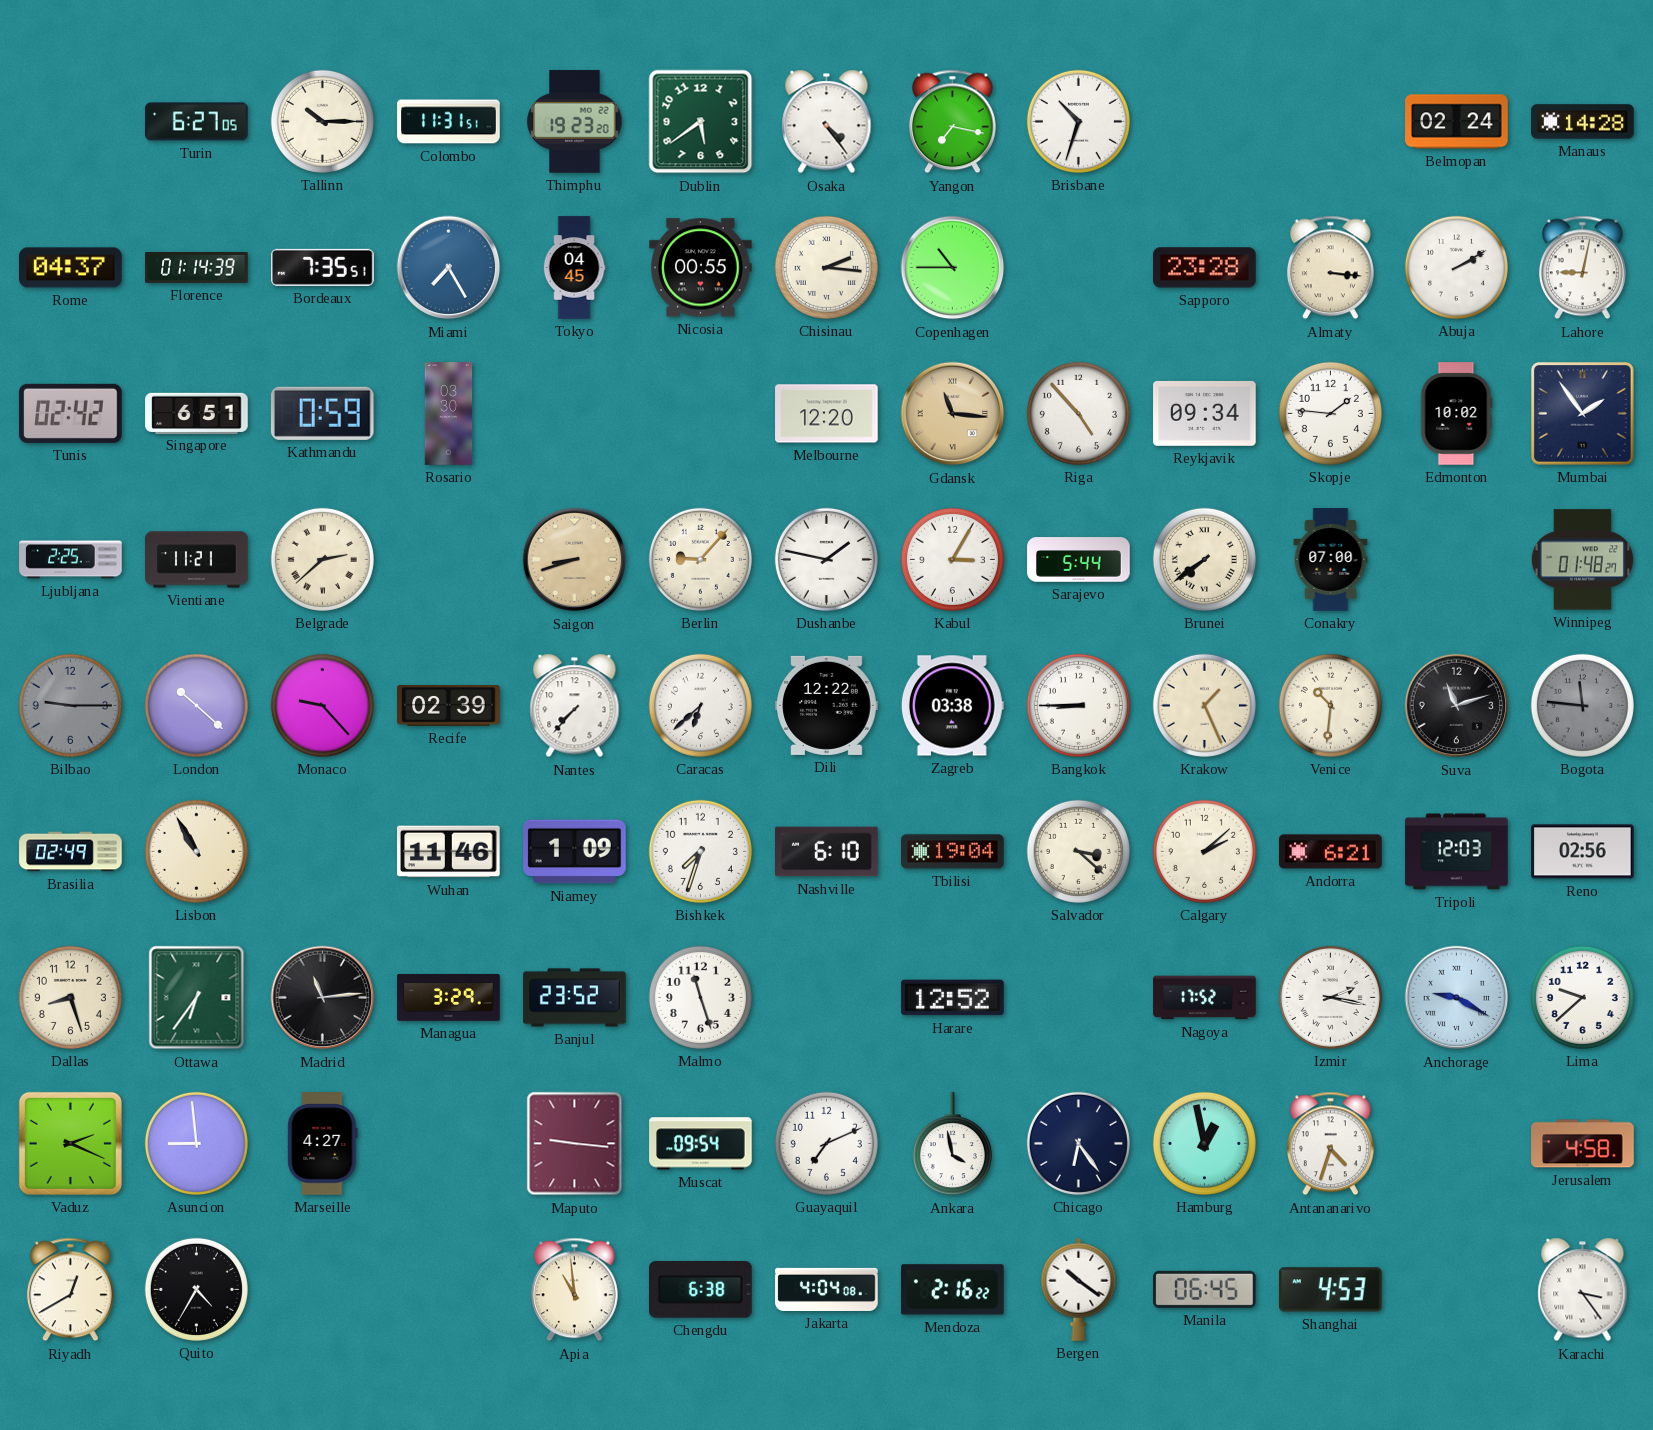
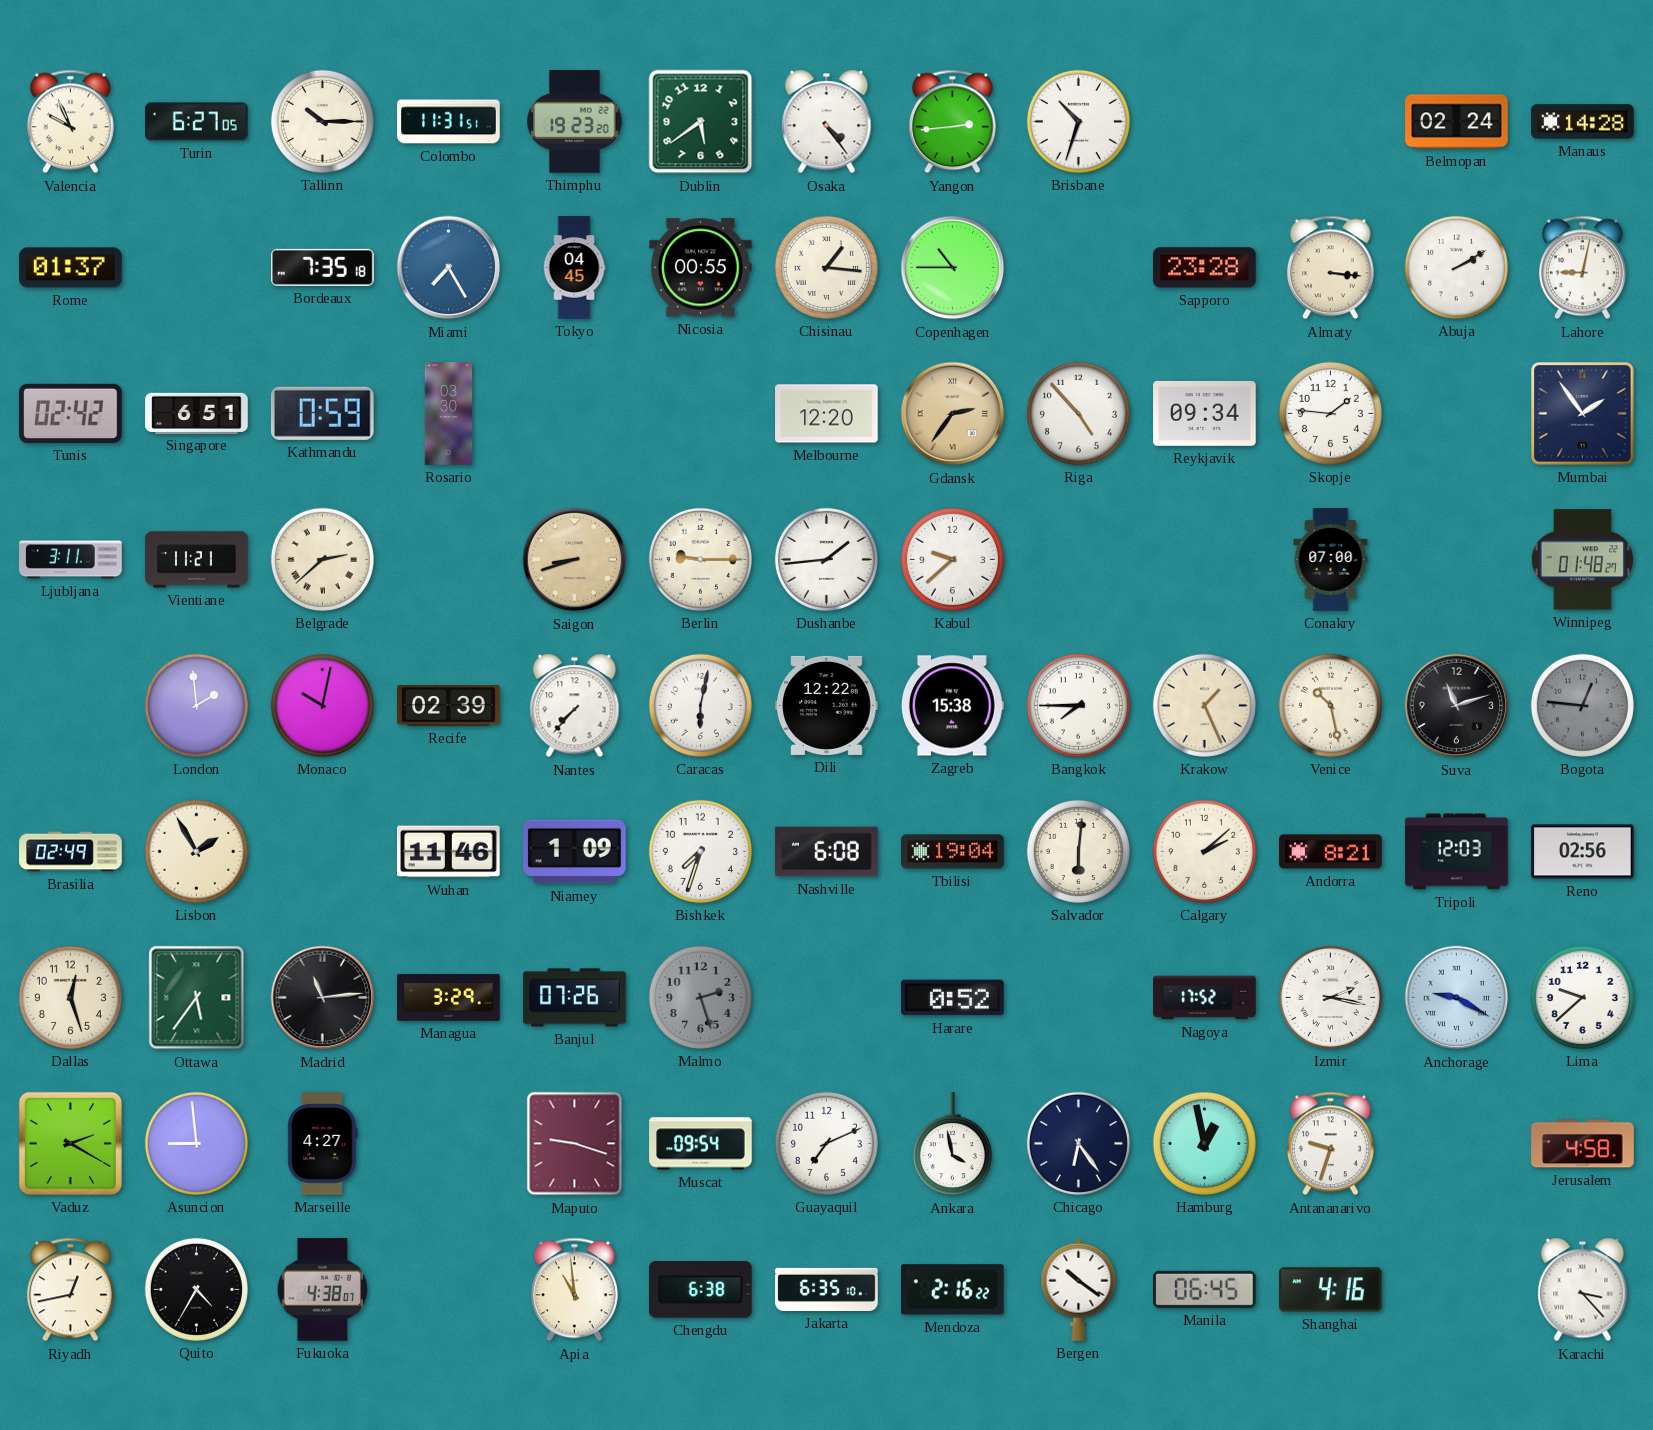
Valencia: none -> 9:56
Yangon: 7:17 -> 2:44
Rome: 04:37 -> 01:37
Florence: 01:14 -> none
Bordeaux: 7:35:51 -> 7:35:18
Chisinau: 2:16 -> 1:16
Gdansk: 11:16 -> 2:36
Edmonton: 10:02 -> none
Ljubljana: 2:25 -> 3:11
Berlin: 9:07 -> 9:15
Dushanbe: 1:47 -> 1:44
Kabul: 3:05 -> 9:38
Sarajevo: 5:44 -> none
Brunei: 7:39 -> none
Bilbao: 9:15 -> none
London: 10:22 -> 1:59
Monaco: 9:23 -> 10:02
Caracas: 6:38 -> 6:02
Zagreb: 03:38 -> 15:38
Bangkok: 8:45 -> 7:45
Venice: 10:31 -> 10:28
Bogota: 11:46 -> 12:46
Lisbon: 10:55 -> 1:55
Nashville: 6:10 -> 6:08
Salvador: 3:22 -> 6:01
Andorra: 6:21 -> 8:21
Dallas: 8:27 -> 12:27
Ottawa: 6:36 -> 5:36
Banjul: 23:52 -> 07:26
Malmo: 11:27 -> 2:27
Malmo dial: white -> grey
Harare: 12:52 -> 0:52
Vaduz: 2:19 -> 2:20
Maputo: 9:16 -> 9:18
Antananarivo: 4:33 -> 9:33
Riyadh: 12:40 -> 12:43
Fukuoka: none -> 4:38
Jakarta: 4:04 -> 6:35
Shanghai: 4:53 -> 4:16
Karachi: 3:24 -> 3:23
